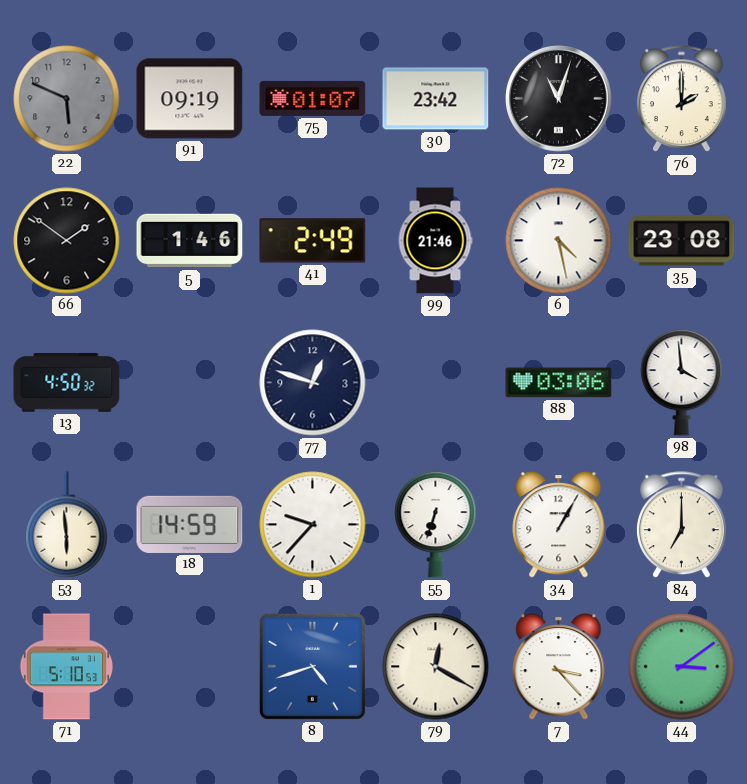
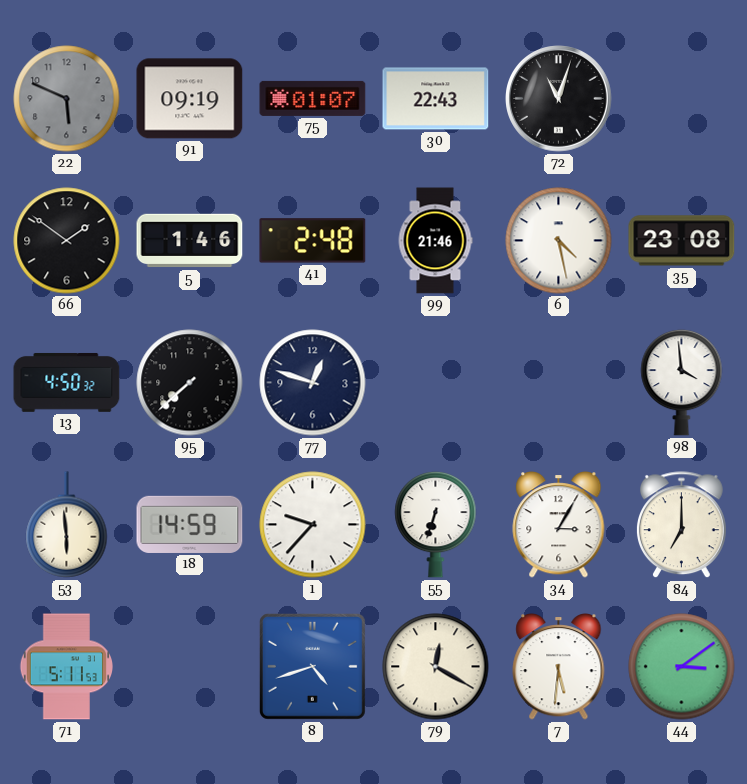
30: 23:42 -> 22:43
76: 2:00 -> none
41: 2:49 -> 2:48
95: none -> 7:38
88: 03:06 -> none
34: 1:05 -> 3:05
71: 5:10 -> 5:11
7: 3:23 -> 5:31
